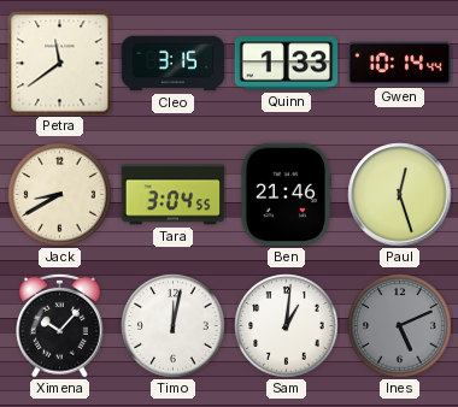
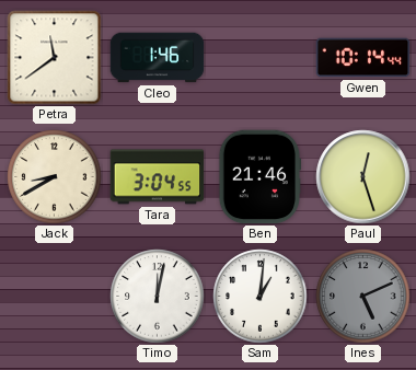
Cleo: 3:15 -> 1:46
Quinn: 1:33 -> none
Ximena: 10:07 -> none
